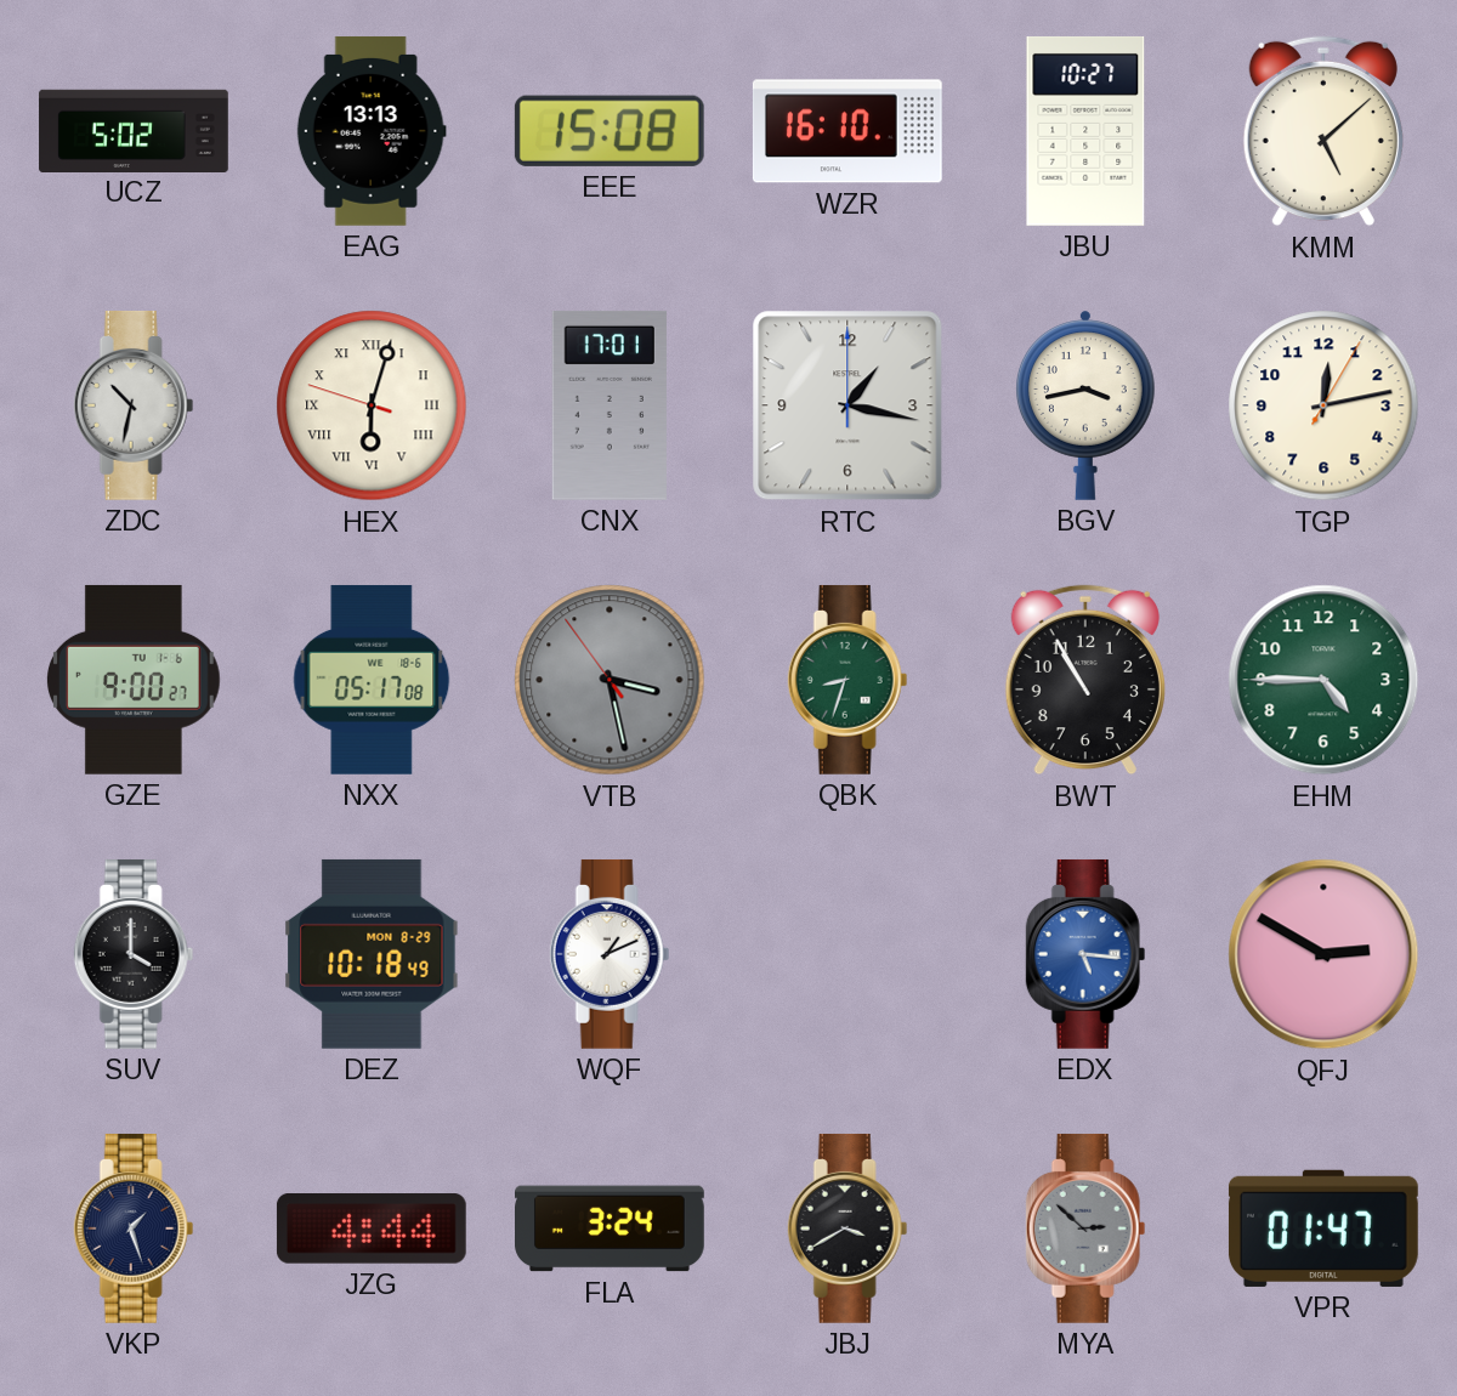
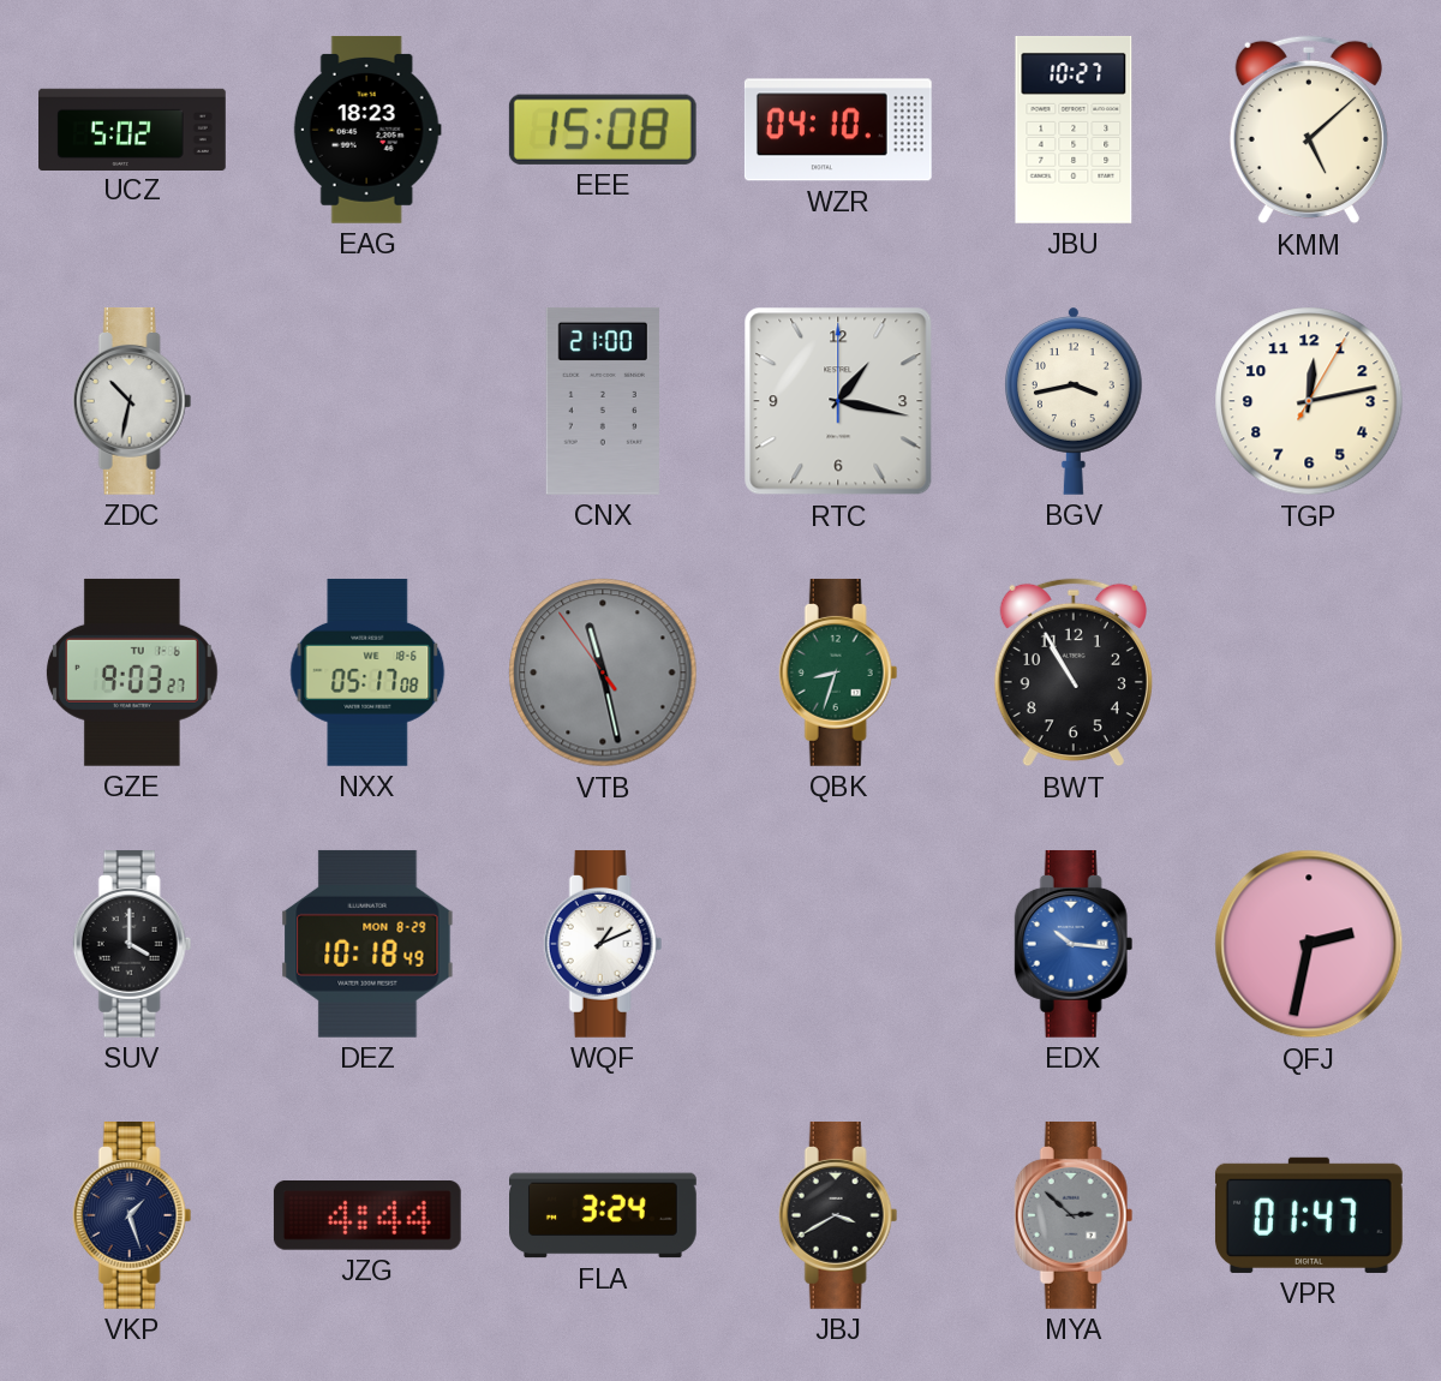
EAG: 13:13 -> 18:23
WZR: 16:10 -> 04:10
HEX: 6:02 -> none
CNX: 17:01 -> 21:00
GZE: 9:00 -> 9:03
VTB: 3:27 -> 11:27
EHM: 4:45 -> none
EDX: 5:16 -> 10:16
QFJ: 2:50 -> 2:32
